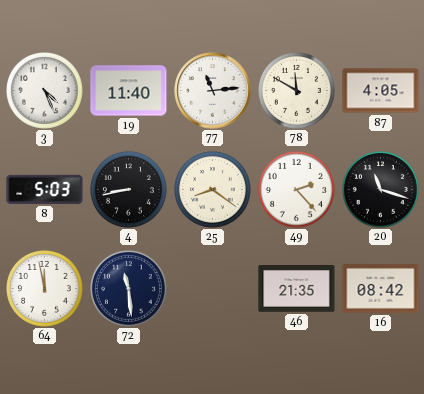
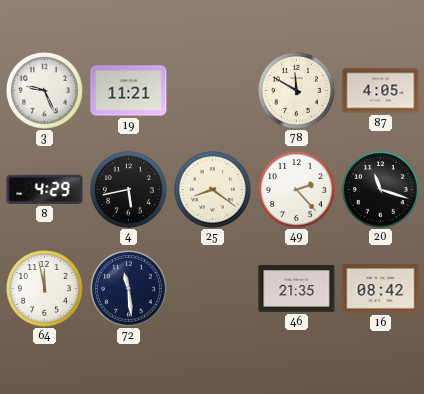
3: 4:26 -> 9:26
19: 11:40 -> 11:21
77: 11:14 -> none
8: 5:03 -> 4:29
4: 8:43 -> 5:43
